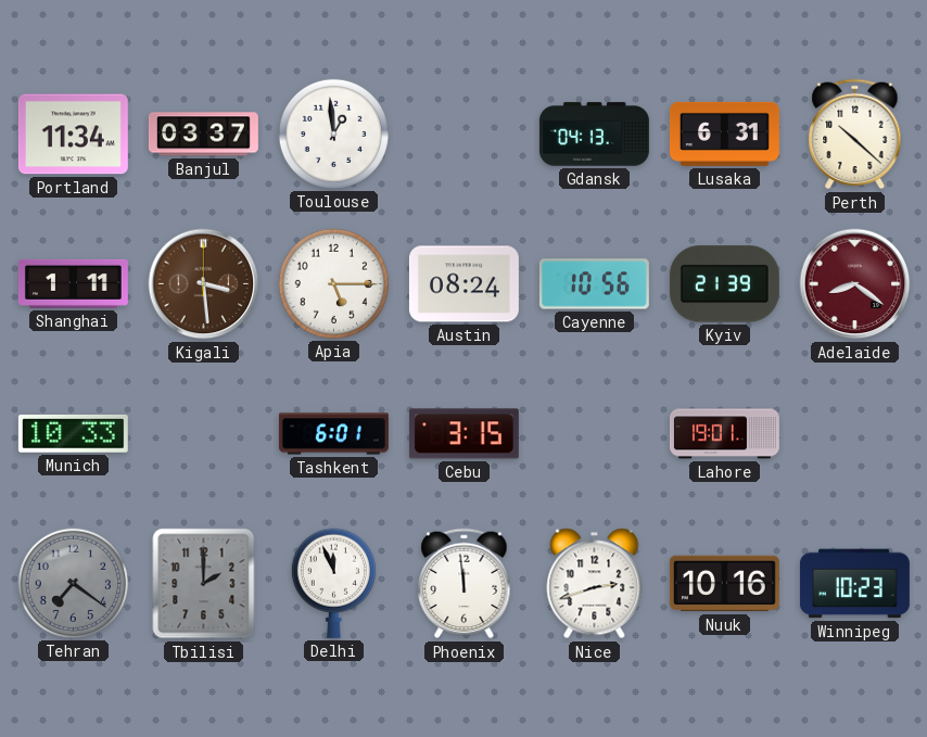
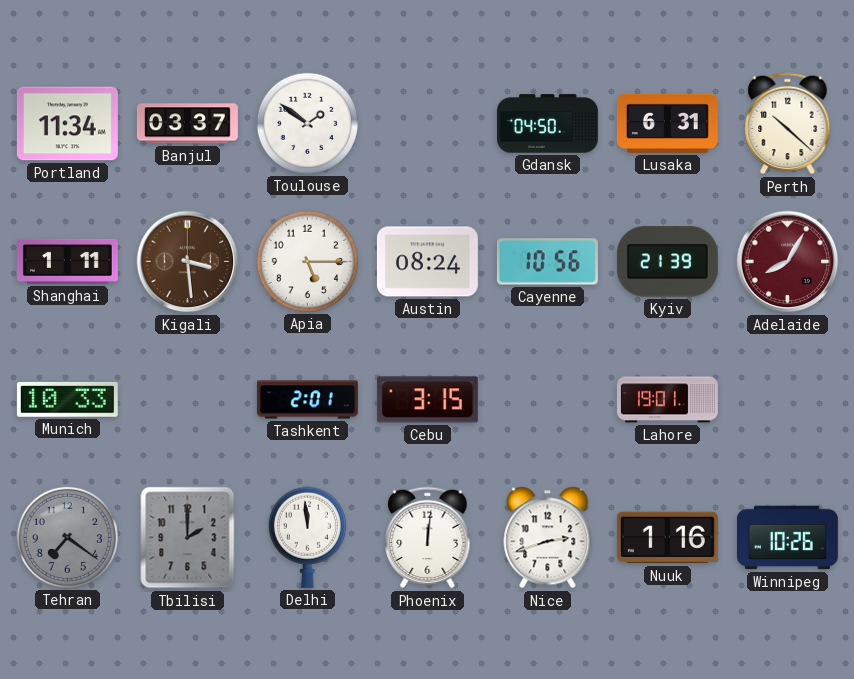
Toulouse: 12:59 -> 1:51
Gdansk: 04:13 -> 04:50
Adelaide: 8:21 -> 8:05
Tashkent: 6:01 -> 2:01
Delhi: 11:56 -> 11:59
Phoenix: 11:59 -> 12:01
Nuuk: 10:16 -> 1:16
Winnipeg: 10:23 -> 10:26
